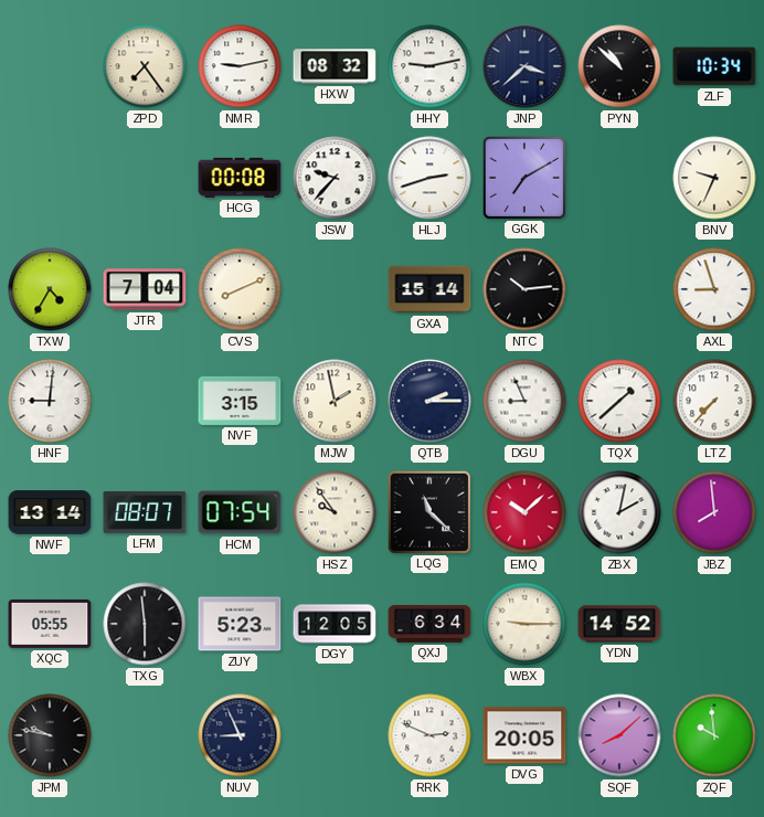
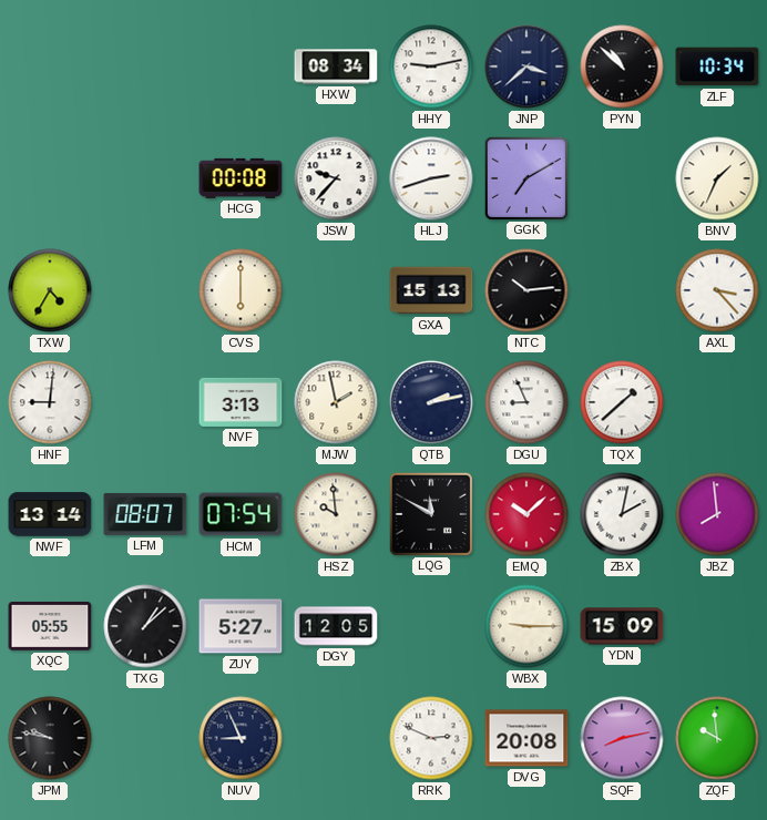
ZPD: 7:24 -> none
NMR: 9:13 -> none
HXW: 08:32 -> 08:34
BNV: 9:34 -> 1:34
JTR: 7:04 -> none
CVS: 8:11 -> 6:00
GXA: 15:14 -> 15:13
AXL: 8:57 -> 3:23
NVF: 3:15 -> 3:13
QTB: 2:15 -> 2:13
LTZ: 7:37 -> none
HSZ: 9:54 -> 9:59
LQG: 11:22 -> 11:50
TXG: 5:59 -> 1:08
ZUY: 5:23 -> 5:27
QXJ: 6:34 -> none
YDN: 14:52 -> 15:09
DVG: 20:05 -> 20:08
SQF: 8:08 -> 8:13
